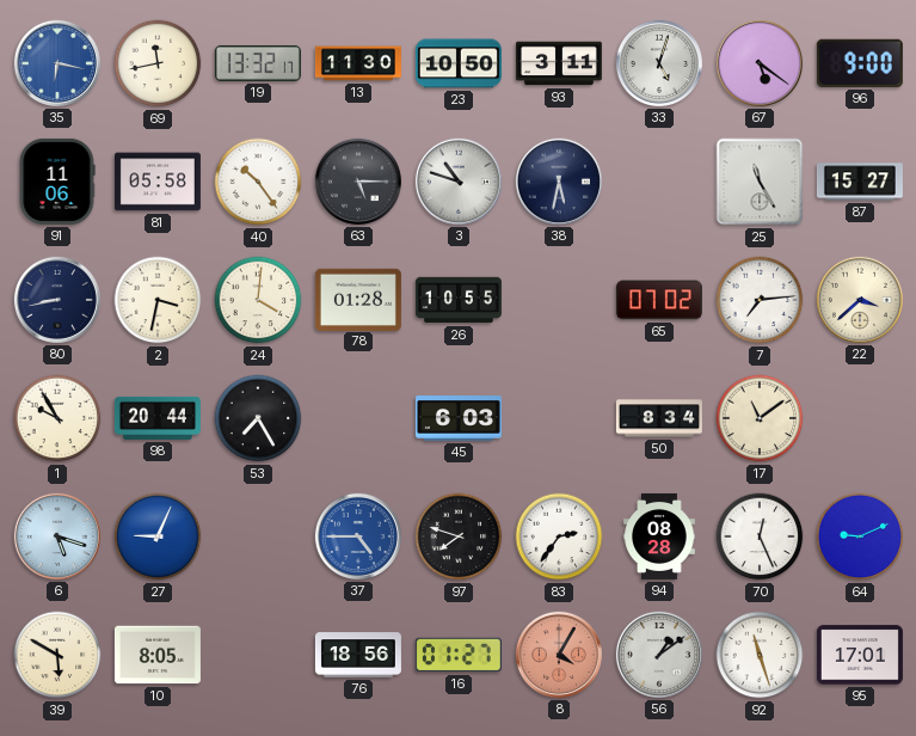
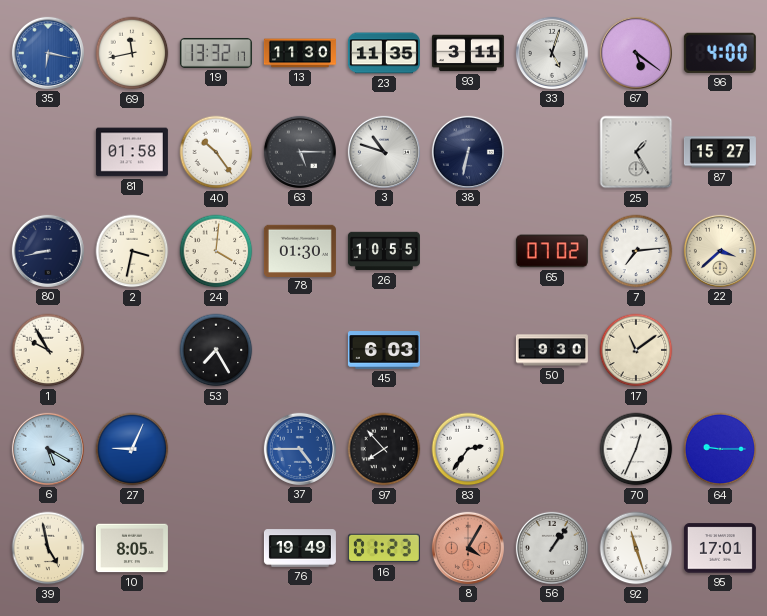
23: 10:50 -> 11:35
96: 9:00 -> 4:00
91: 11:06 -> none
81: 05:58 -> 01:58
38: 5:32 -> 6:32
25: 11:25 -> 1:25
78: 01:28 -> 01:30
98: 20:44 -> none
50: 8:34 -> 9:30
6: 5:18 -> 5:20
97: 7:48 -> 7:53
94: 08:28 -> none
70: 12:26 -> 12:34
64: 9:11 -> 9:15
39: 5:50 -> 4:58
76: 18:56 -> 19:49
16: 01:27 -> 01:23
56: 1:09 -> 1:06
